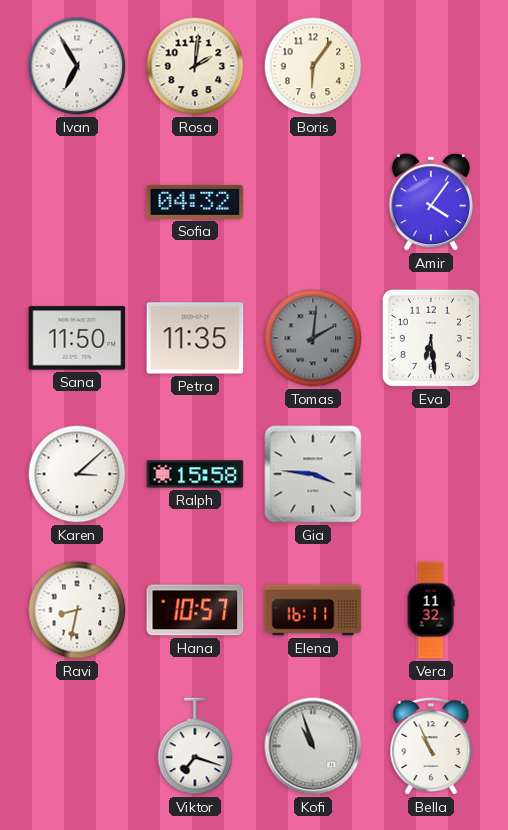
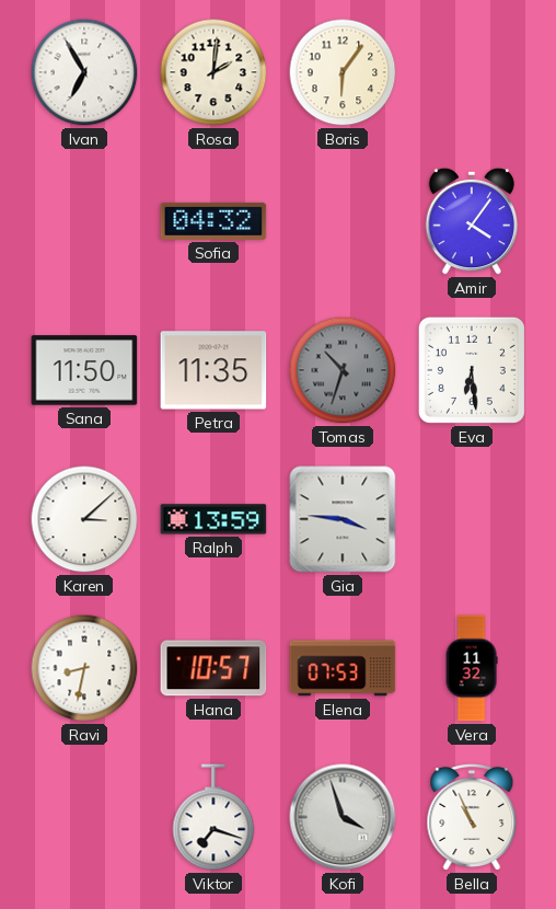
Tomas: 2:01 -> 10:33
Ralph: 15:58 -> 13:59
Elena: 16:11 -> 07:53
Kofi: 10:57 -> 3:57
